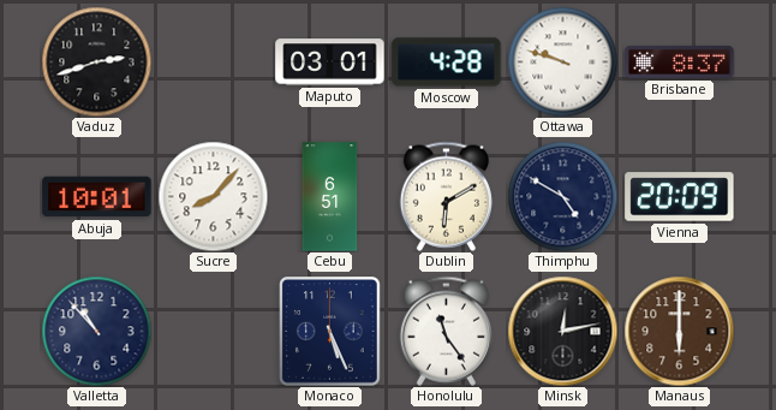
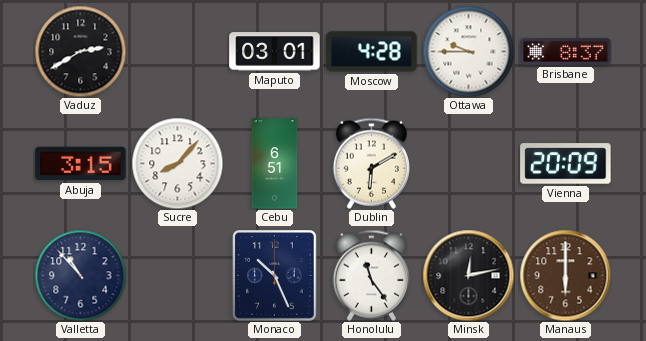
Vaduz: 2:42 -> 2:40
Ottawa: 9:48 -> 9:45
Abuja: 10:01 -> 3:15
Thimphu: 4:50 -> none
Monaco: 5:26 -> 10:26
